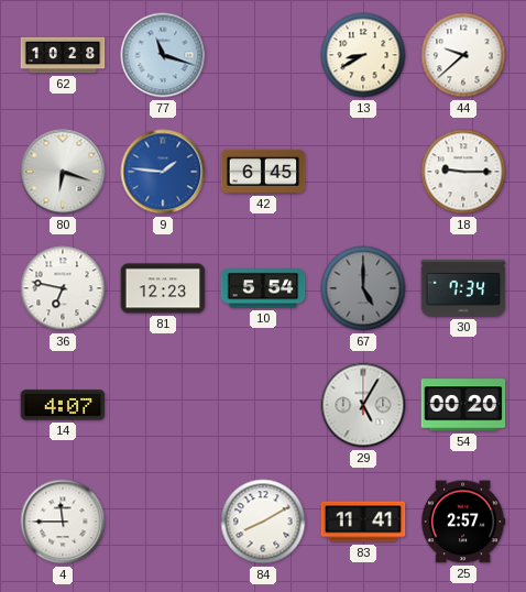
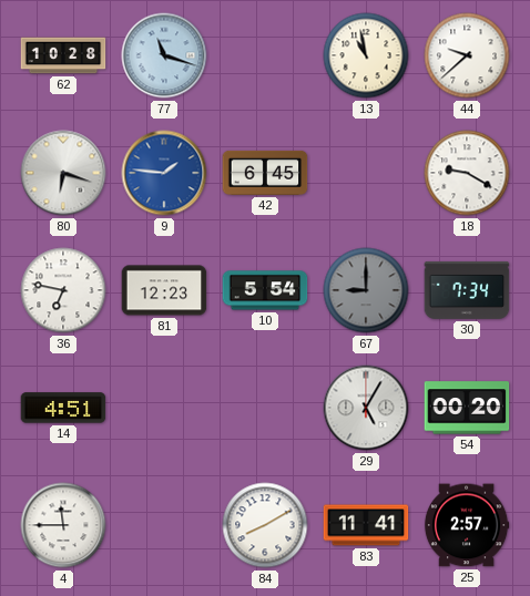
13: 8:40 -> 10:58
18: 9:15 -> 9:20
67: 5:00 -> 9:00
14: 4:07 -> 4:51
